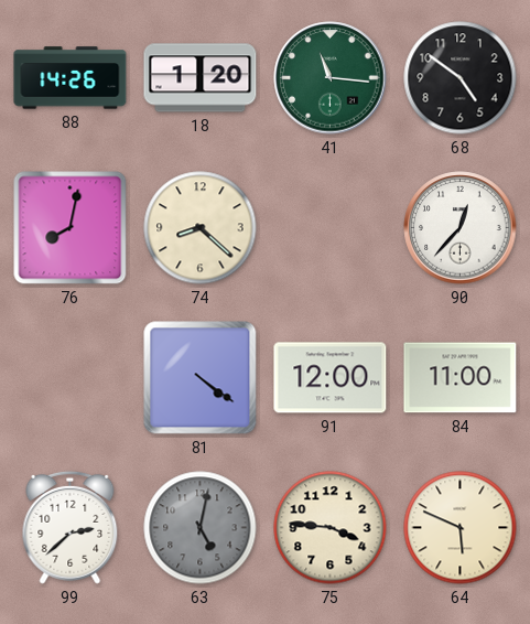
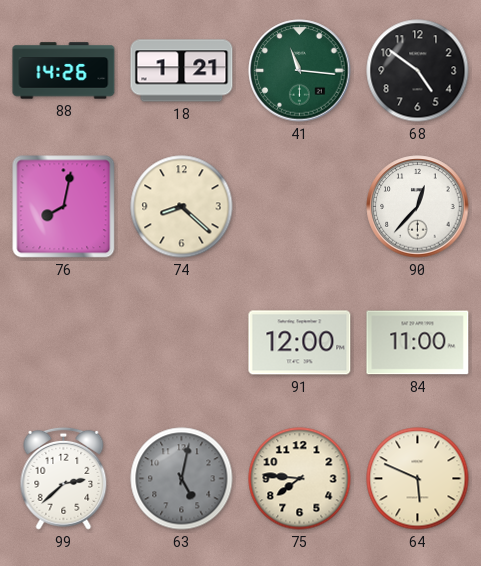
18: 1:20 -> 1:21
81: 4:21 -> none
75: 3:46 -> 7:46
